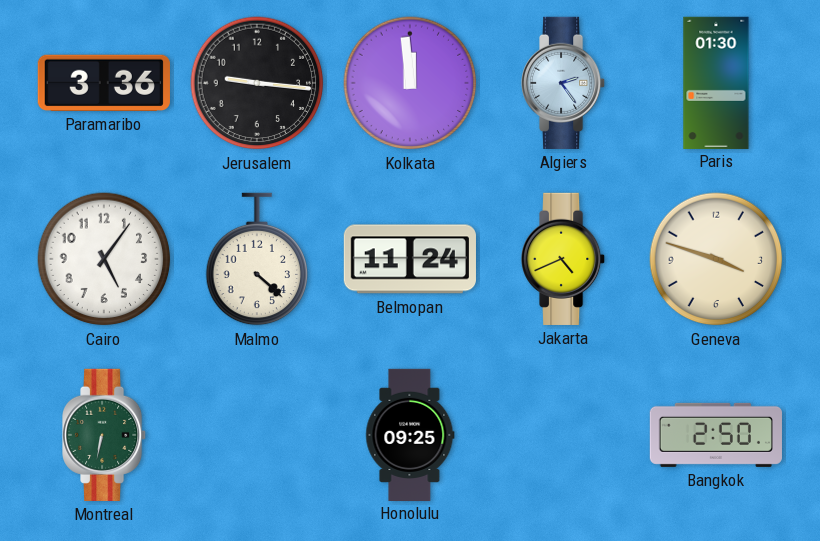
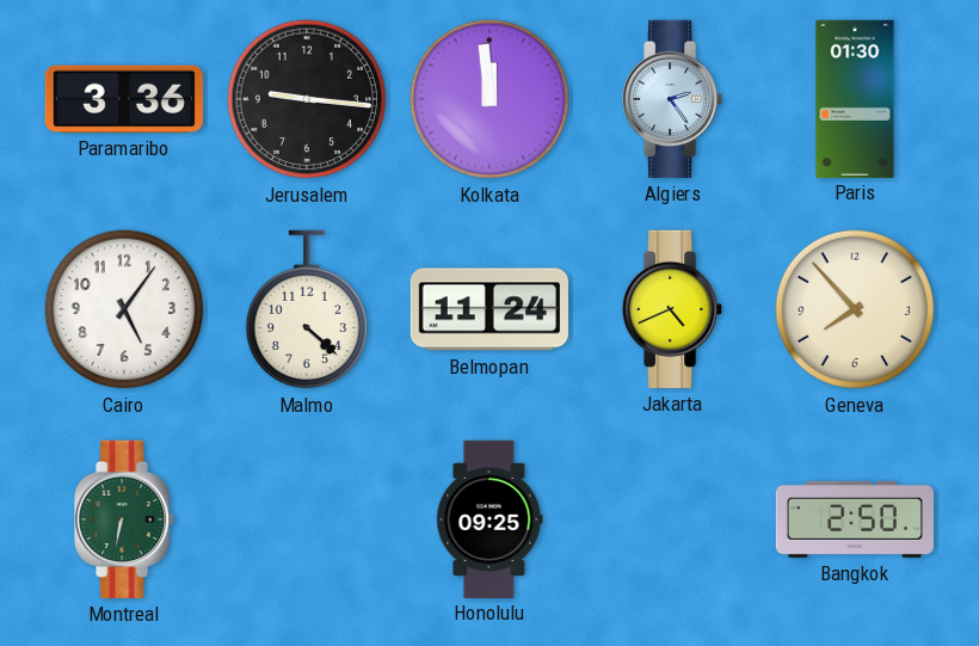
Geneva: 3:48 -> 7:53
